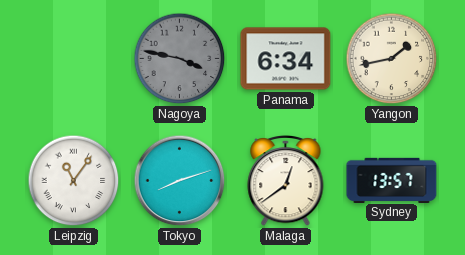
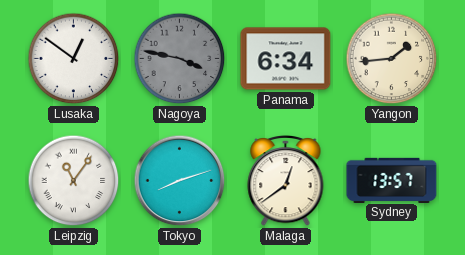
Lusaka: none -> 12:51
Yangon: 1:43 -> 1:44
